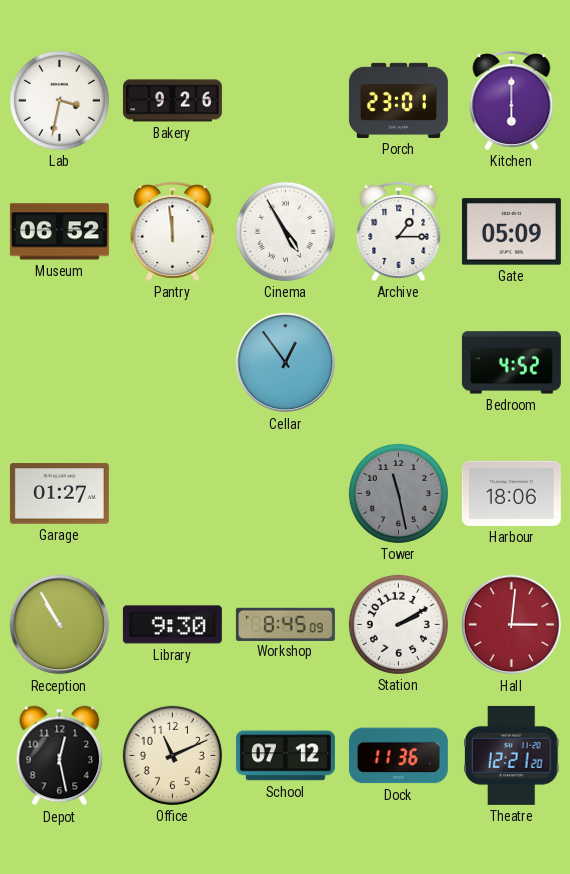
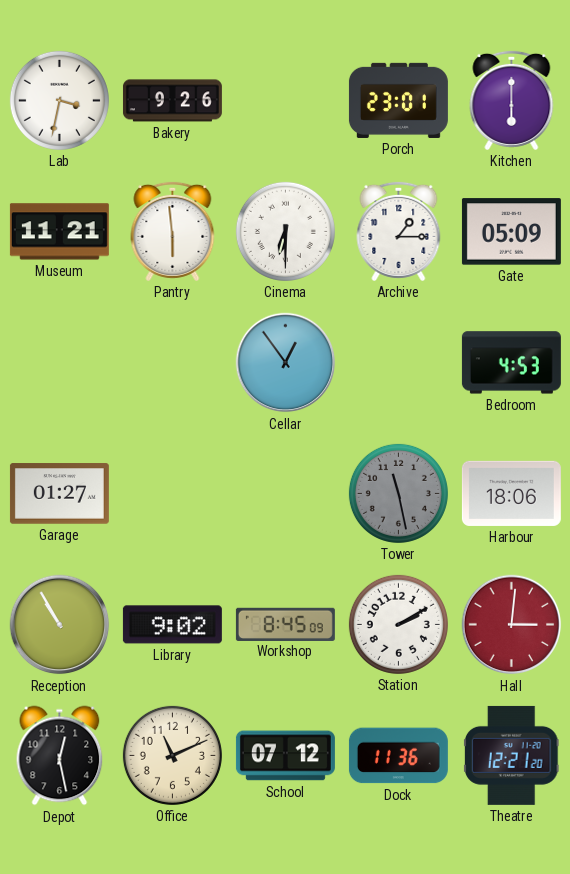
Museum: 06:52 -> 11:21
Pantry: 11:59 -> 5:59
Cinema: 4:55 -> 6:30
Bedroom: 4:52 -> 4:53
Library: 9:30 -> 9:02
